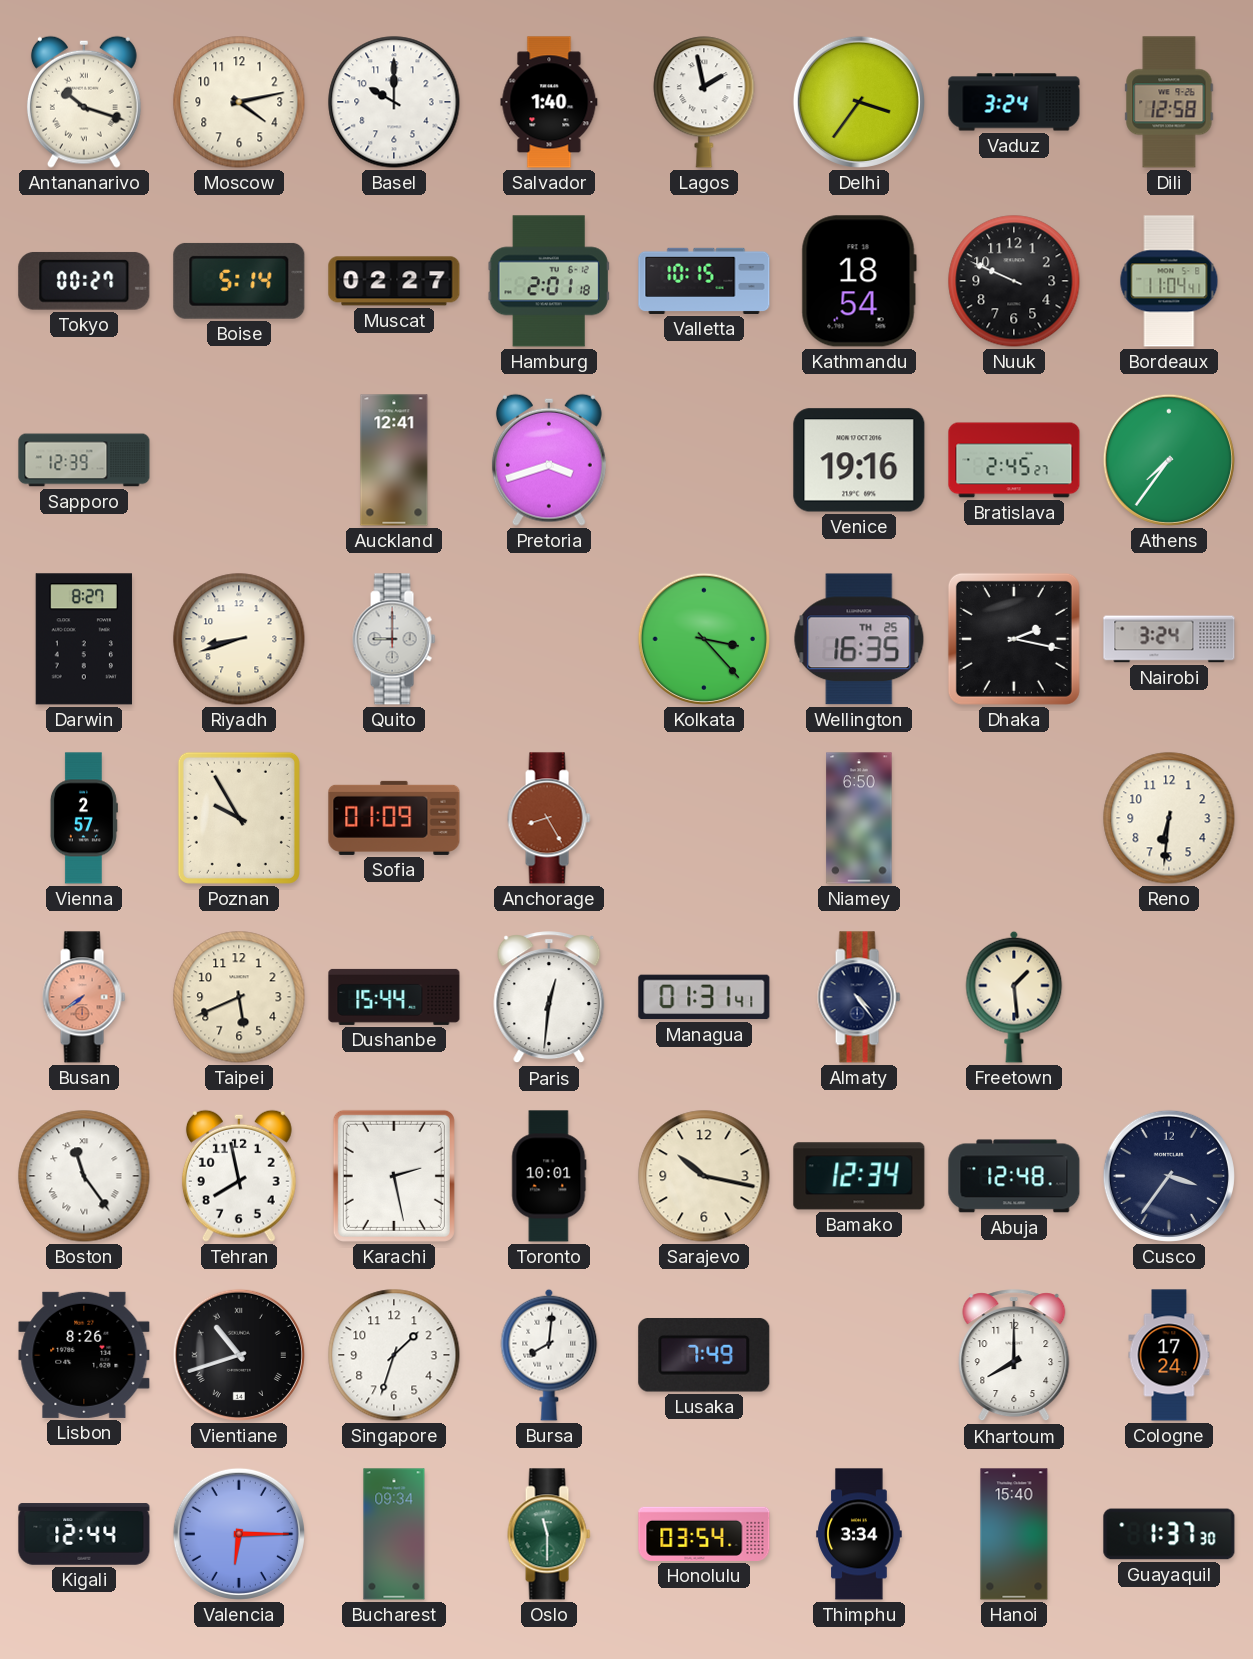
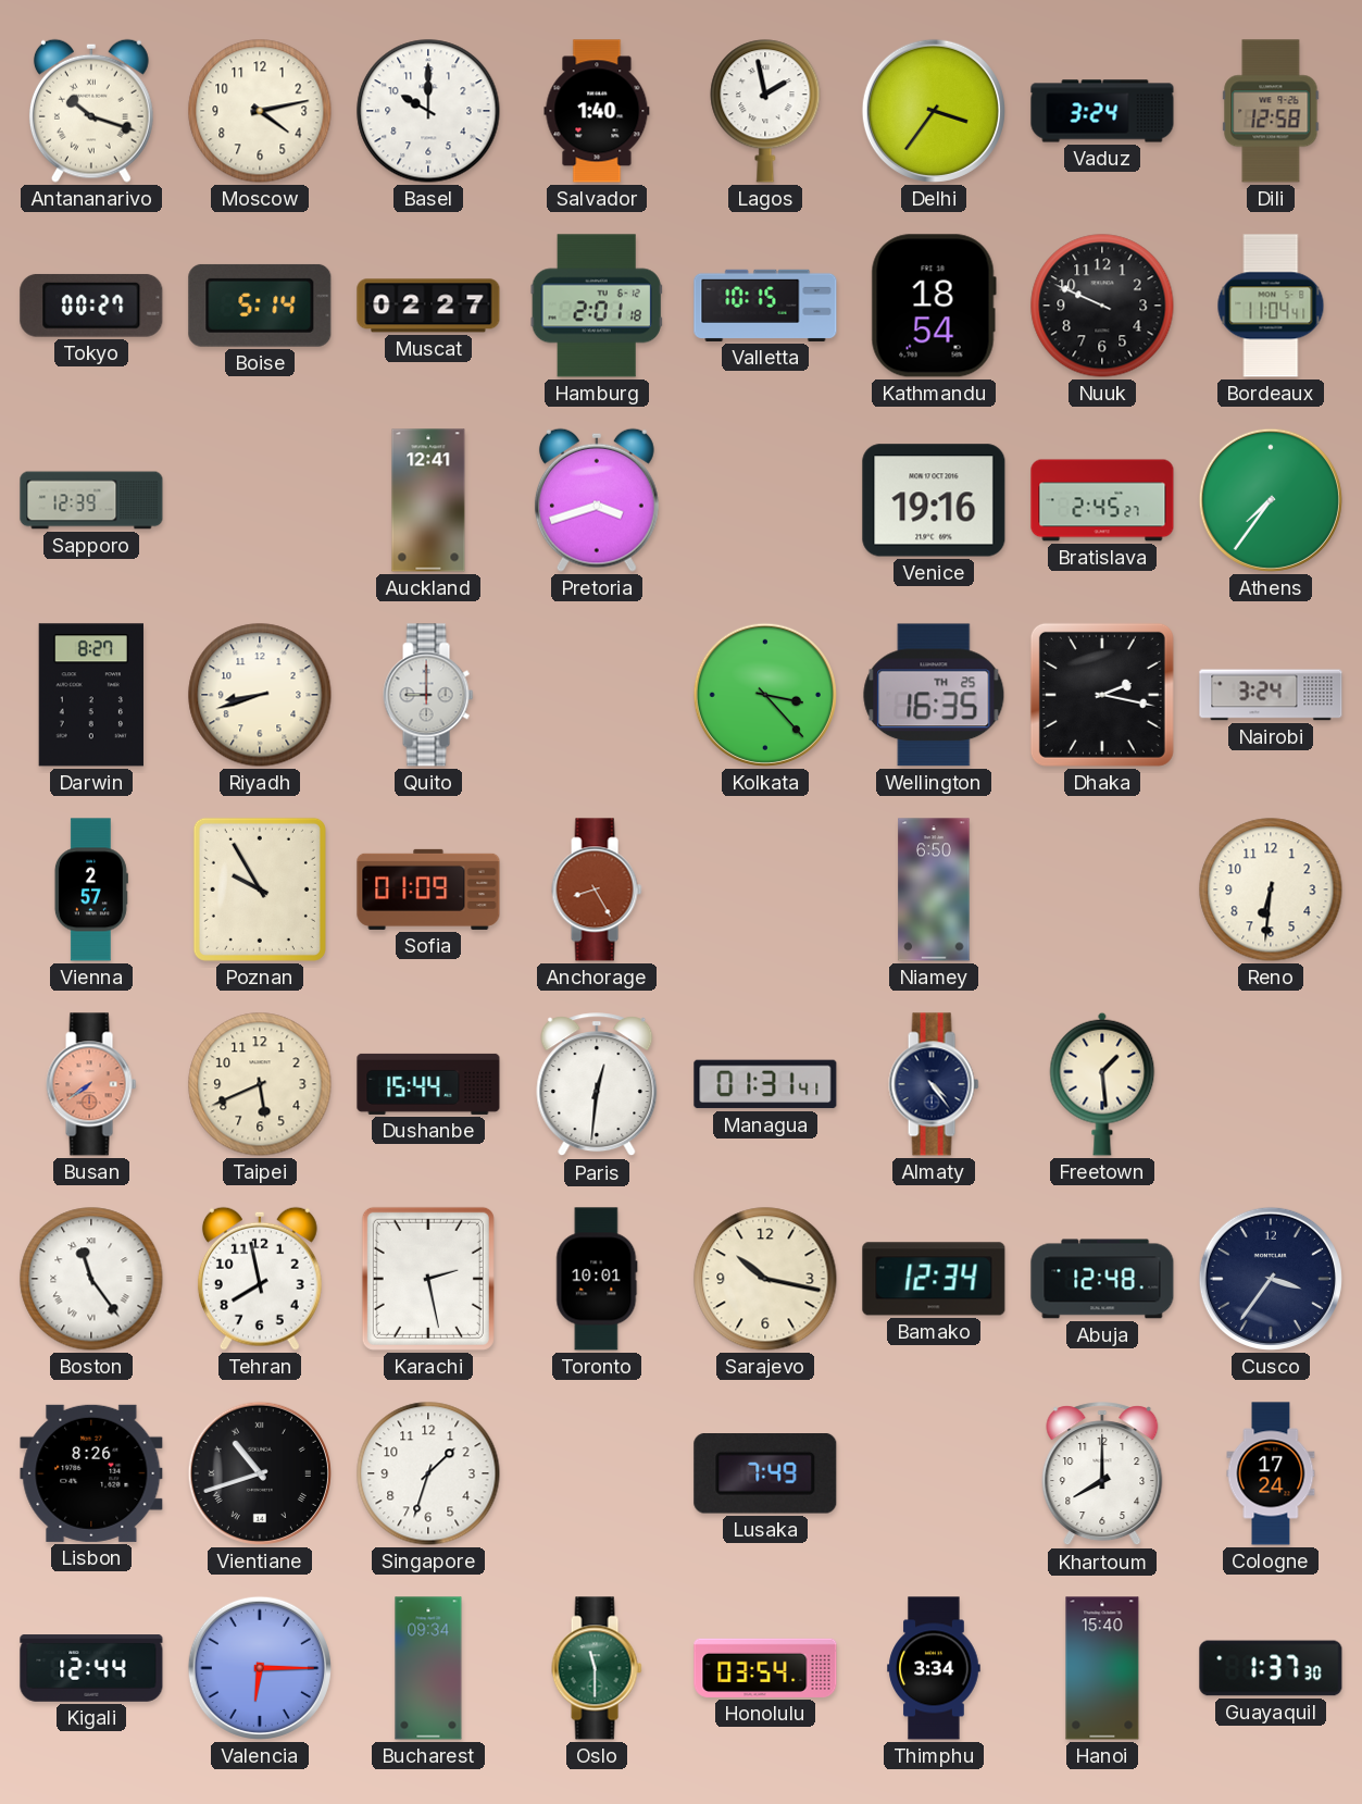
Bursa: 8:01 -> none
